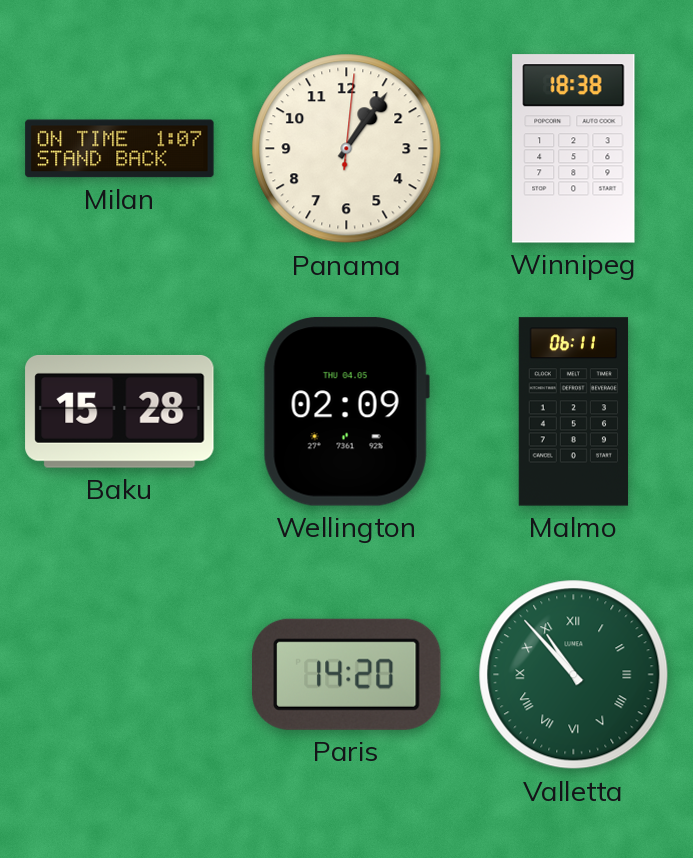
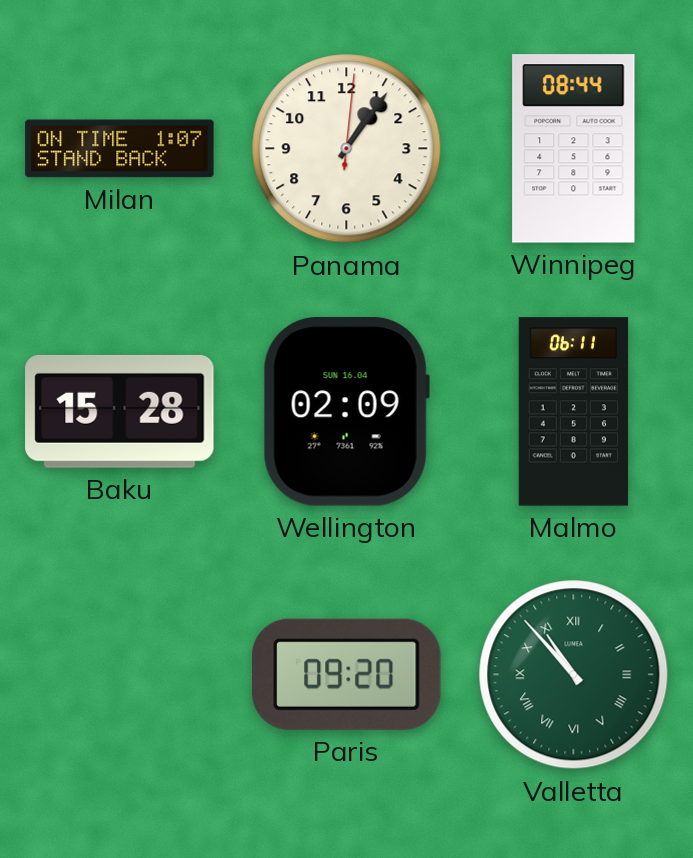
Winnipeg: 18:38 -> 08:44
Wellington date: THU 04.05 -> SUN 16.04
Paris: 14:20 -> 09:20
